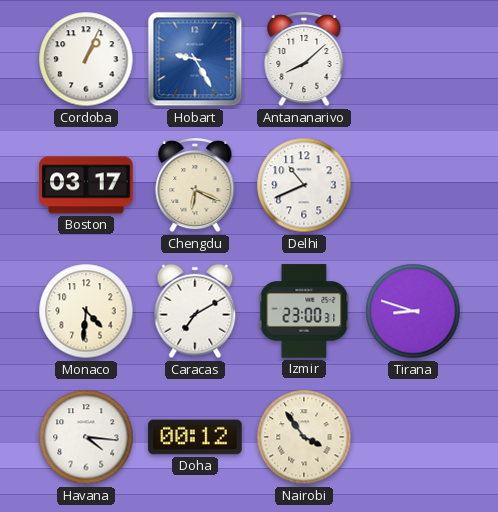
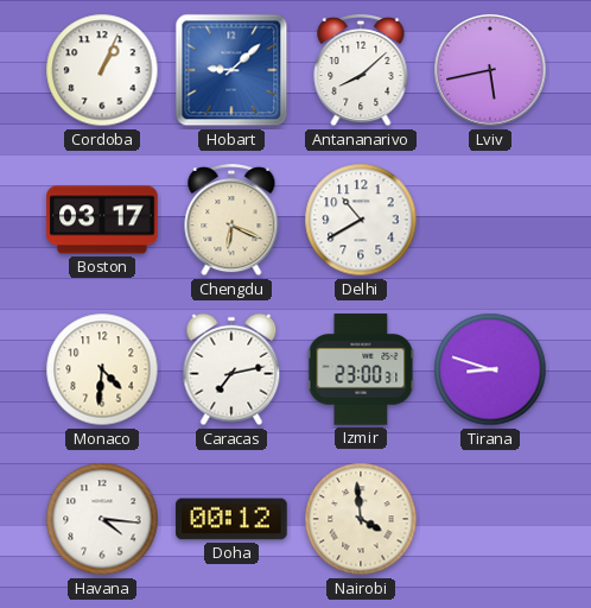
Hobart: 9:25 -> 9:08
Lviv: none -> 5:43
Delhi: 10:41 -> 10:40
Caracas: 7:10 -> 7:13
Nairobi: 3:54 -> 3:59
